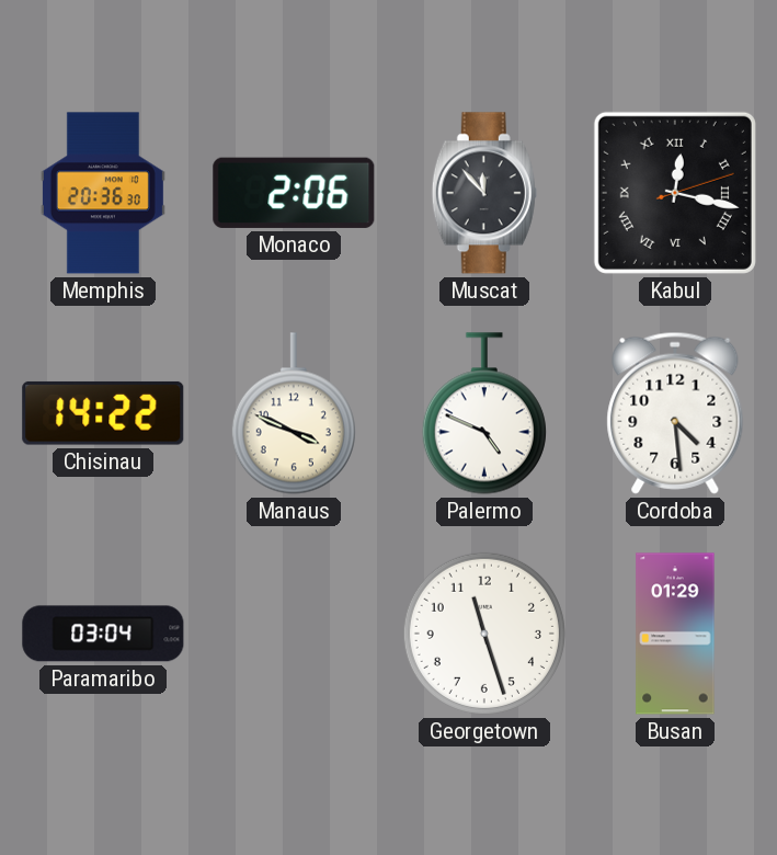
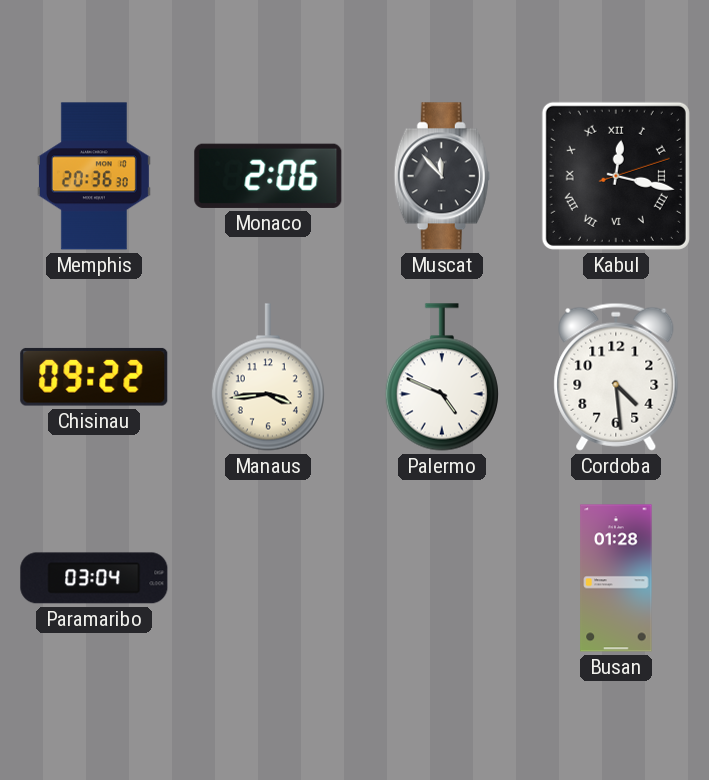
Chisinau: 14:22 -> 09:22
Manaus: 3:49 -> 3:44
Georgetown: 11:27 -> none
Busan: 01:29 -> 01:28
